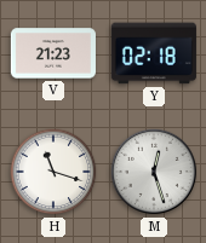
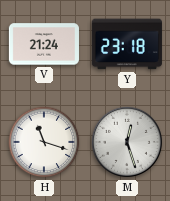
V: 21:23 -> 21:24
Y: 02:18 -> 23:18
